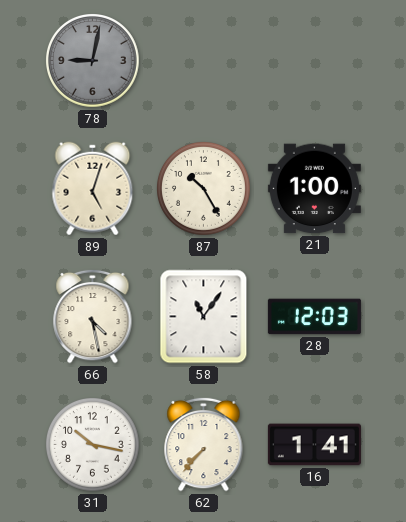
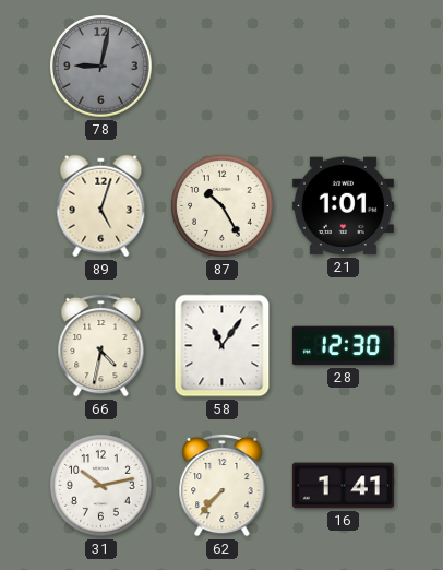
21: 1:00 -> 1:01
66: 4:28 -> 4:32
28: 12:03 -> 12:30
31: 10:17 -> 10:13
